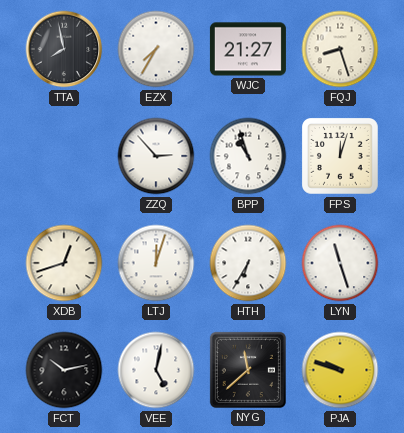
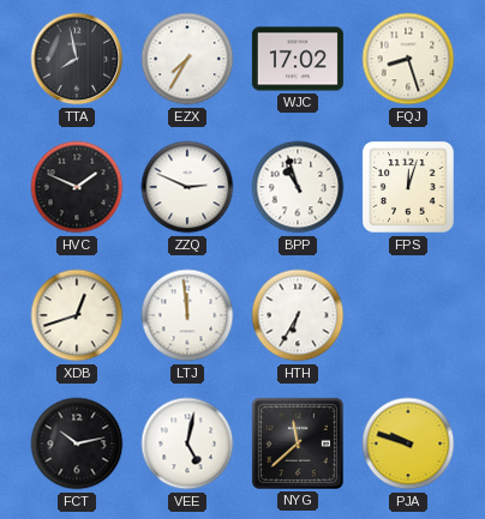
WJC: 21:27 -> 17:02
HVC: none -> 1:49
ZZQ: 2:53 -> 2:49
LTJ: 12:03 -> 11:59
LYN: 11:27 -> none
